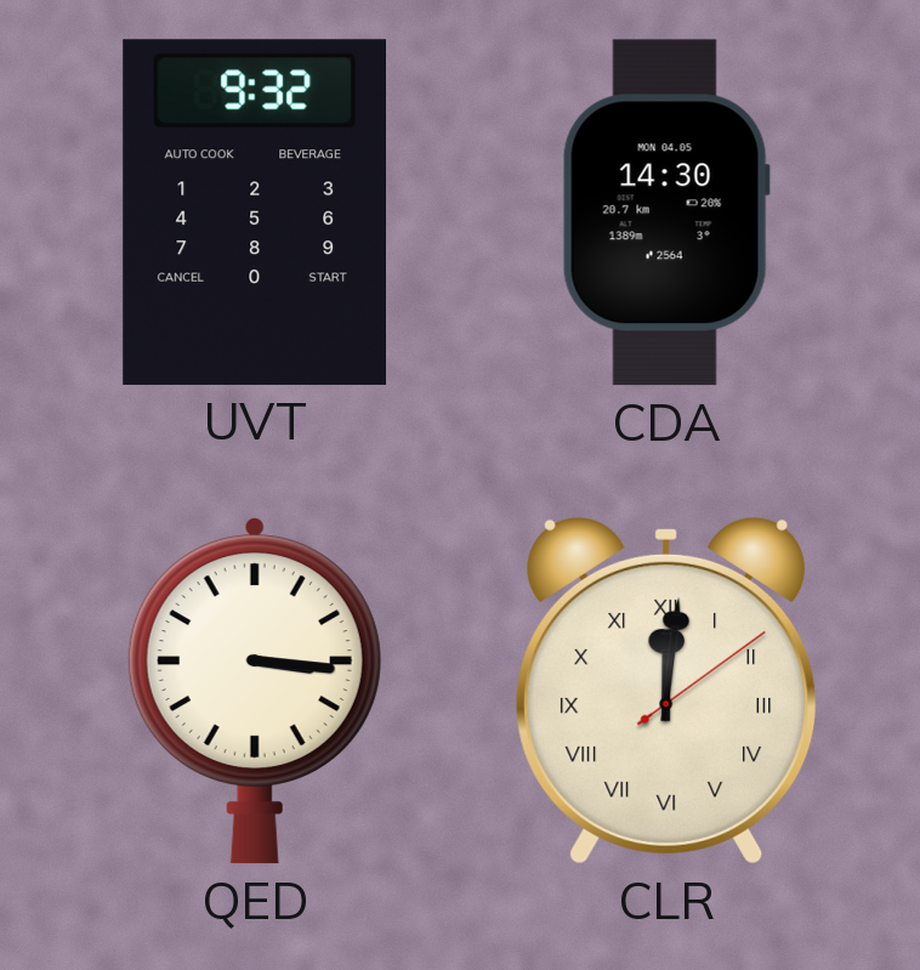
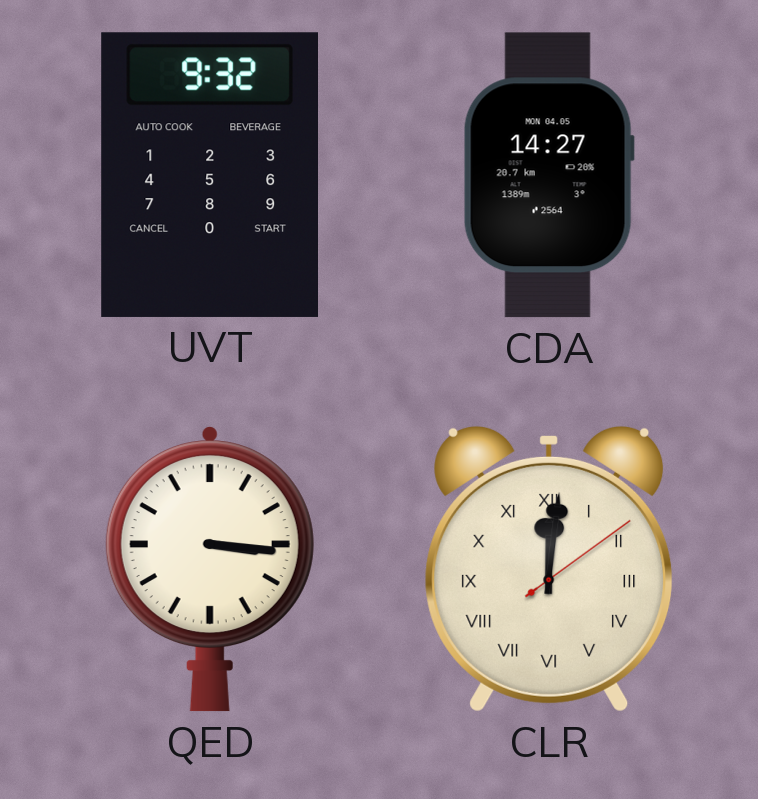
CDA: 14:30 -> 14:27
